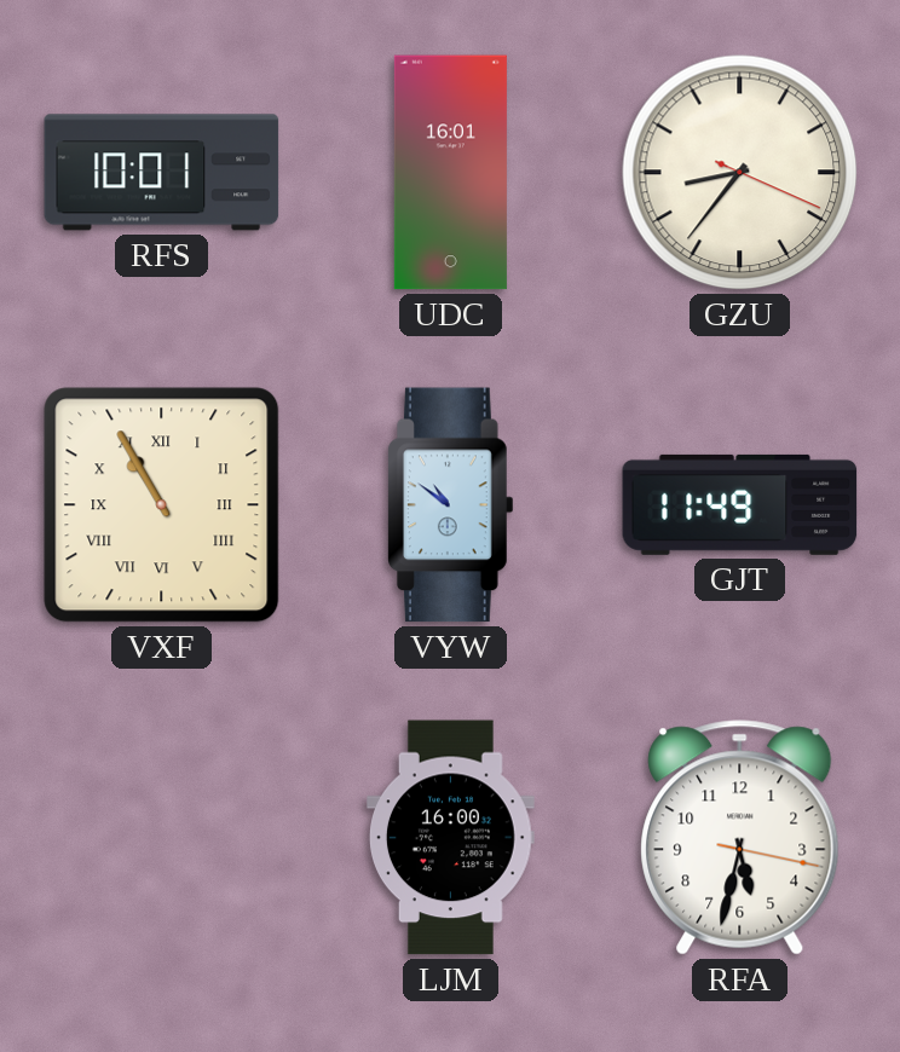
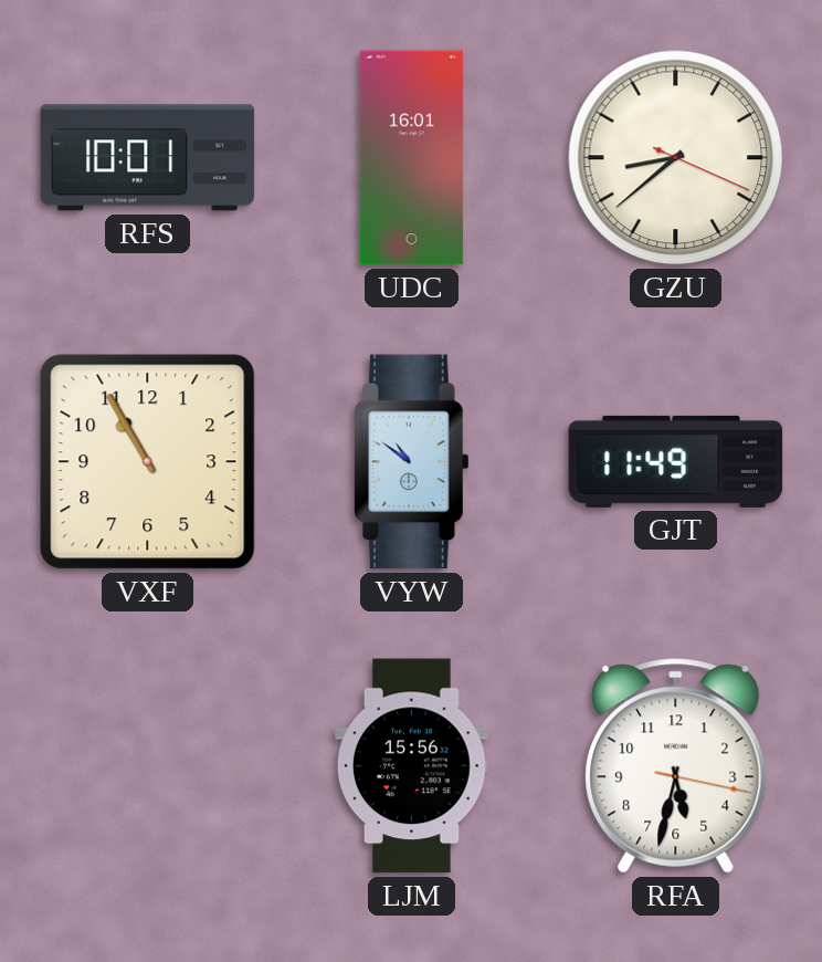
GZU: 8:36 -> 8:38
VXF numerals: Roman -> Arabic
LJM: 16:00 -> 15:56
